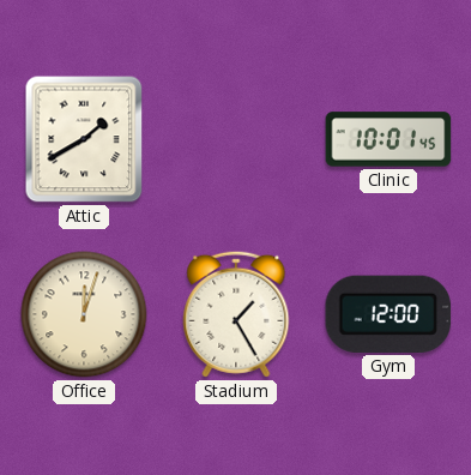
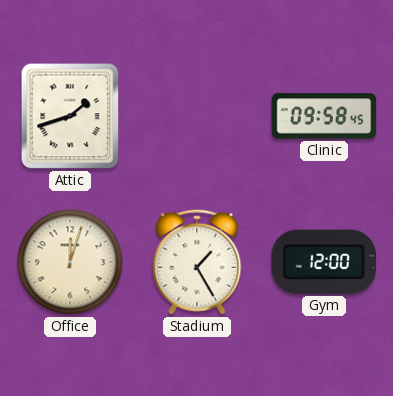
Attic: 1:40 -> 1:42
Clinic: 10:01 -> 09:58
